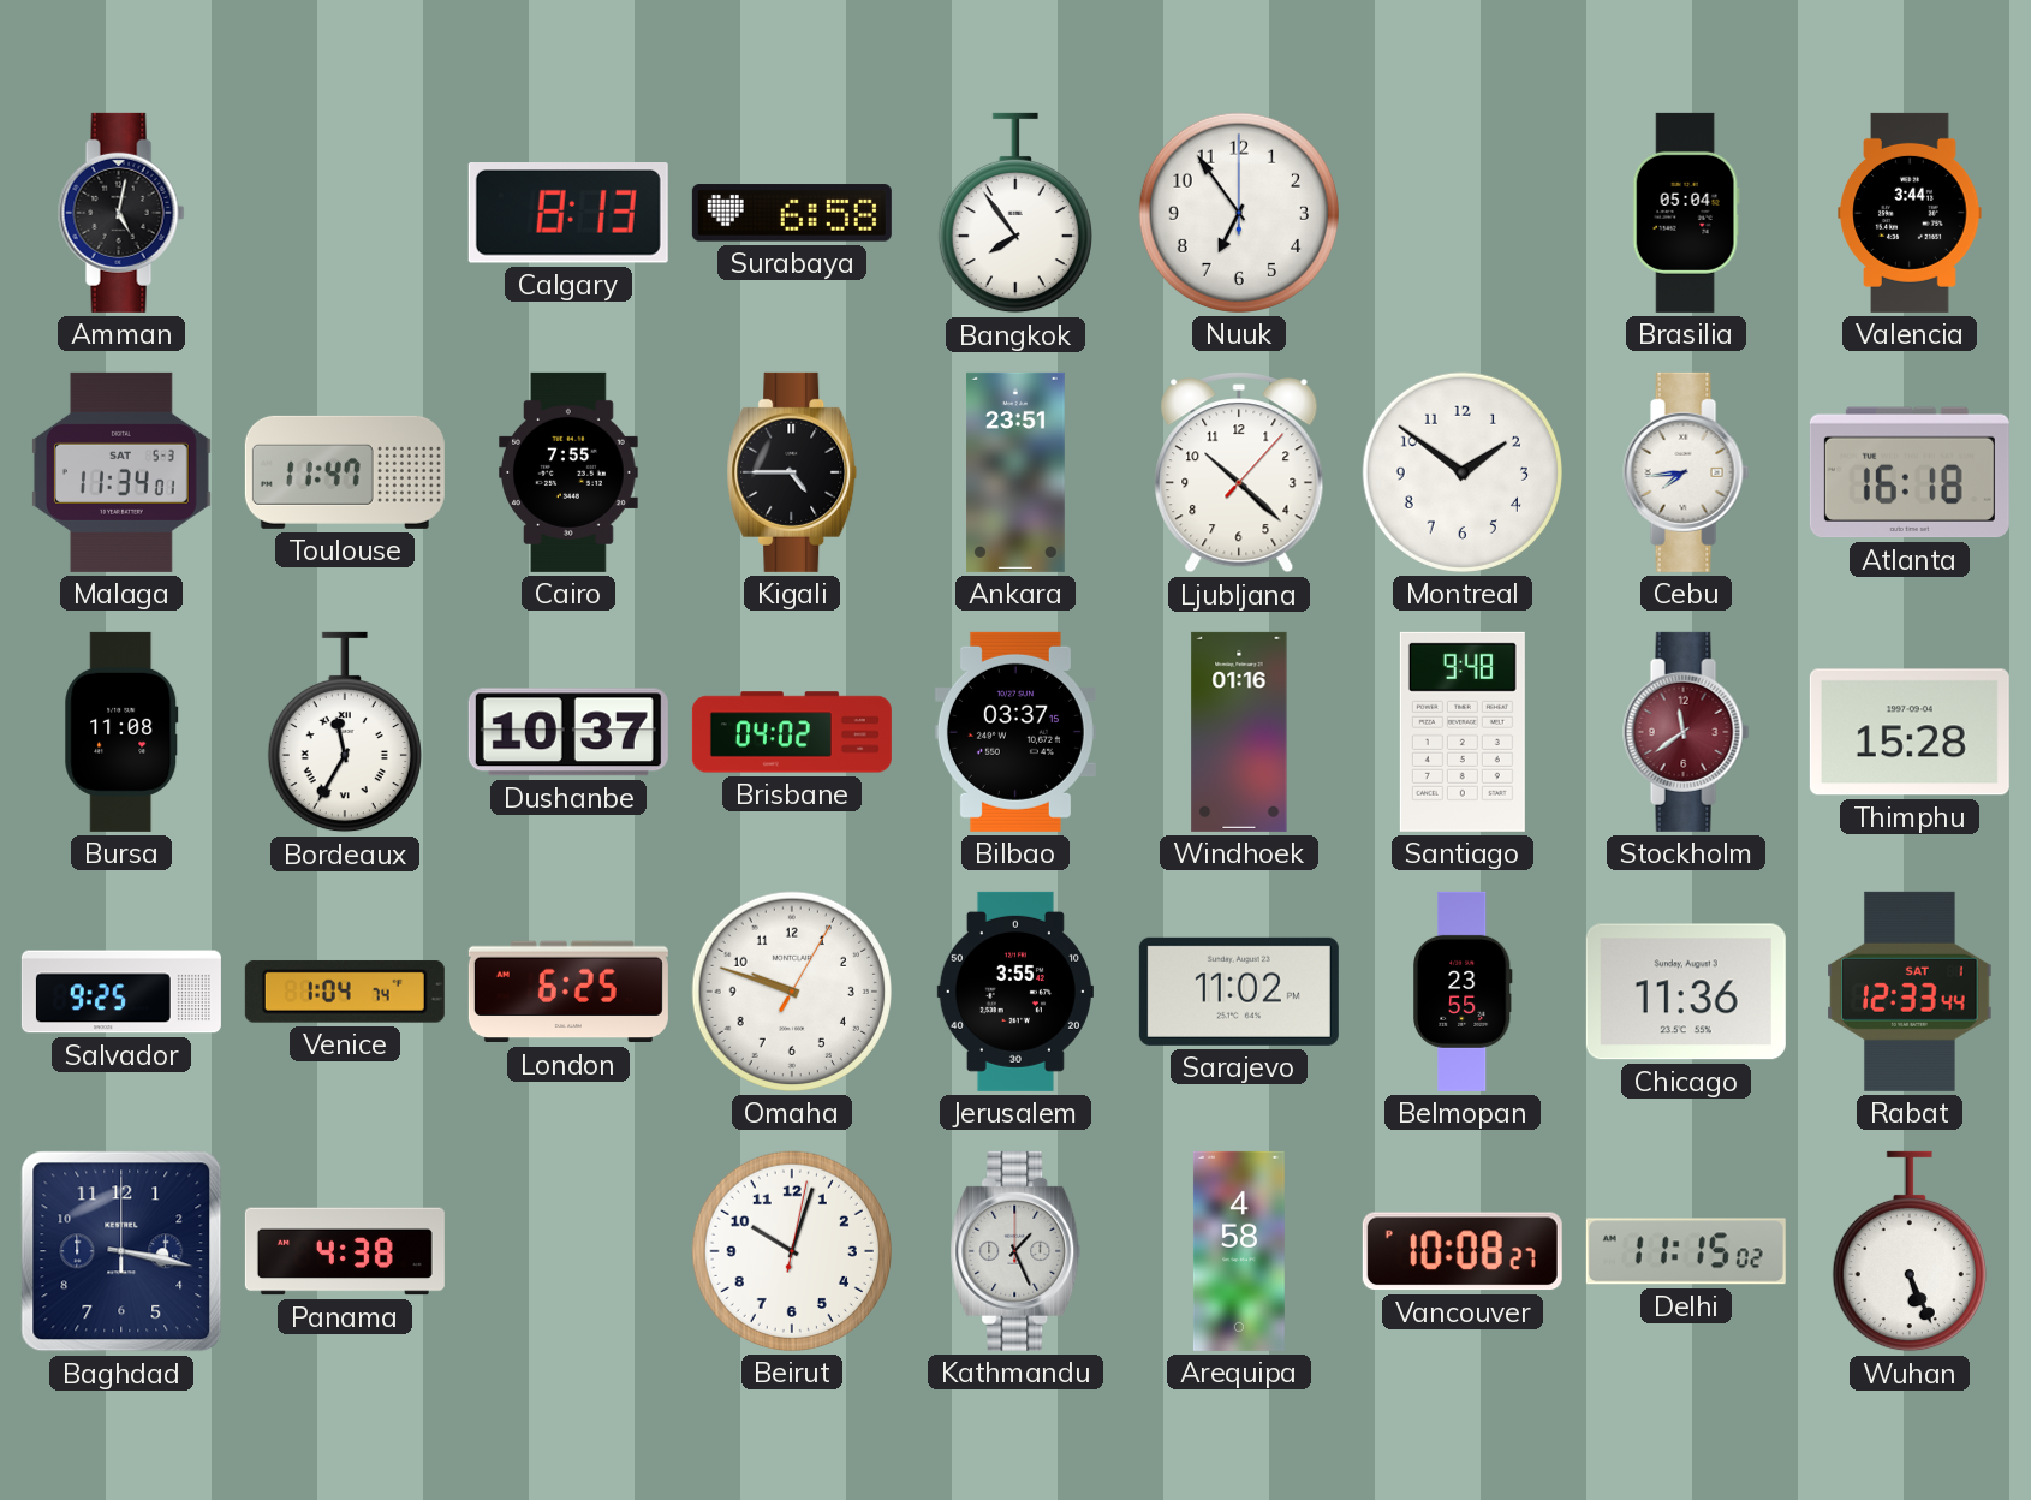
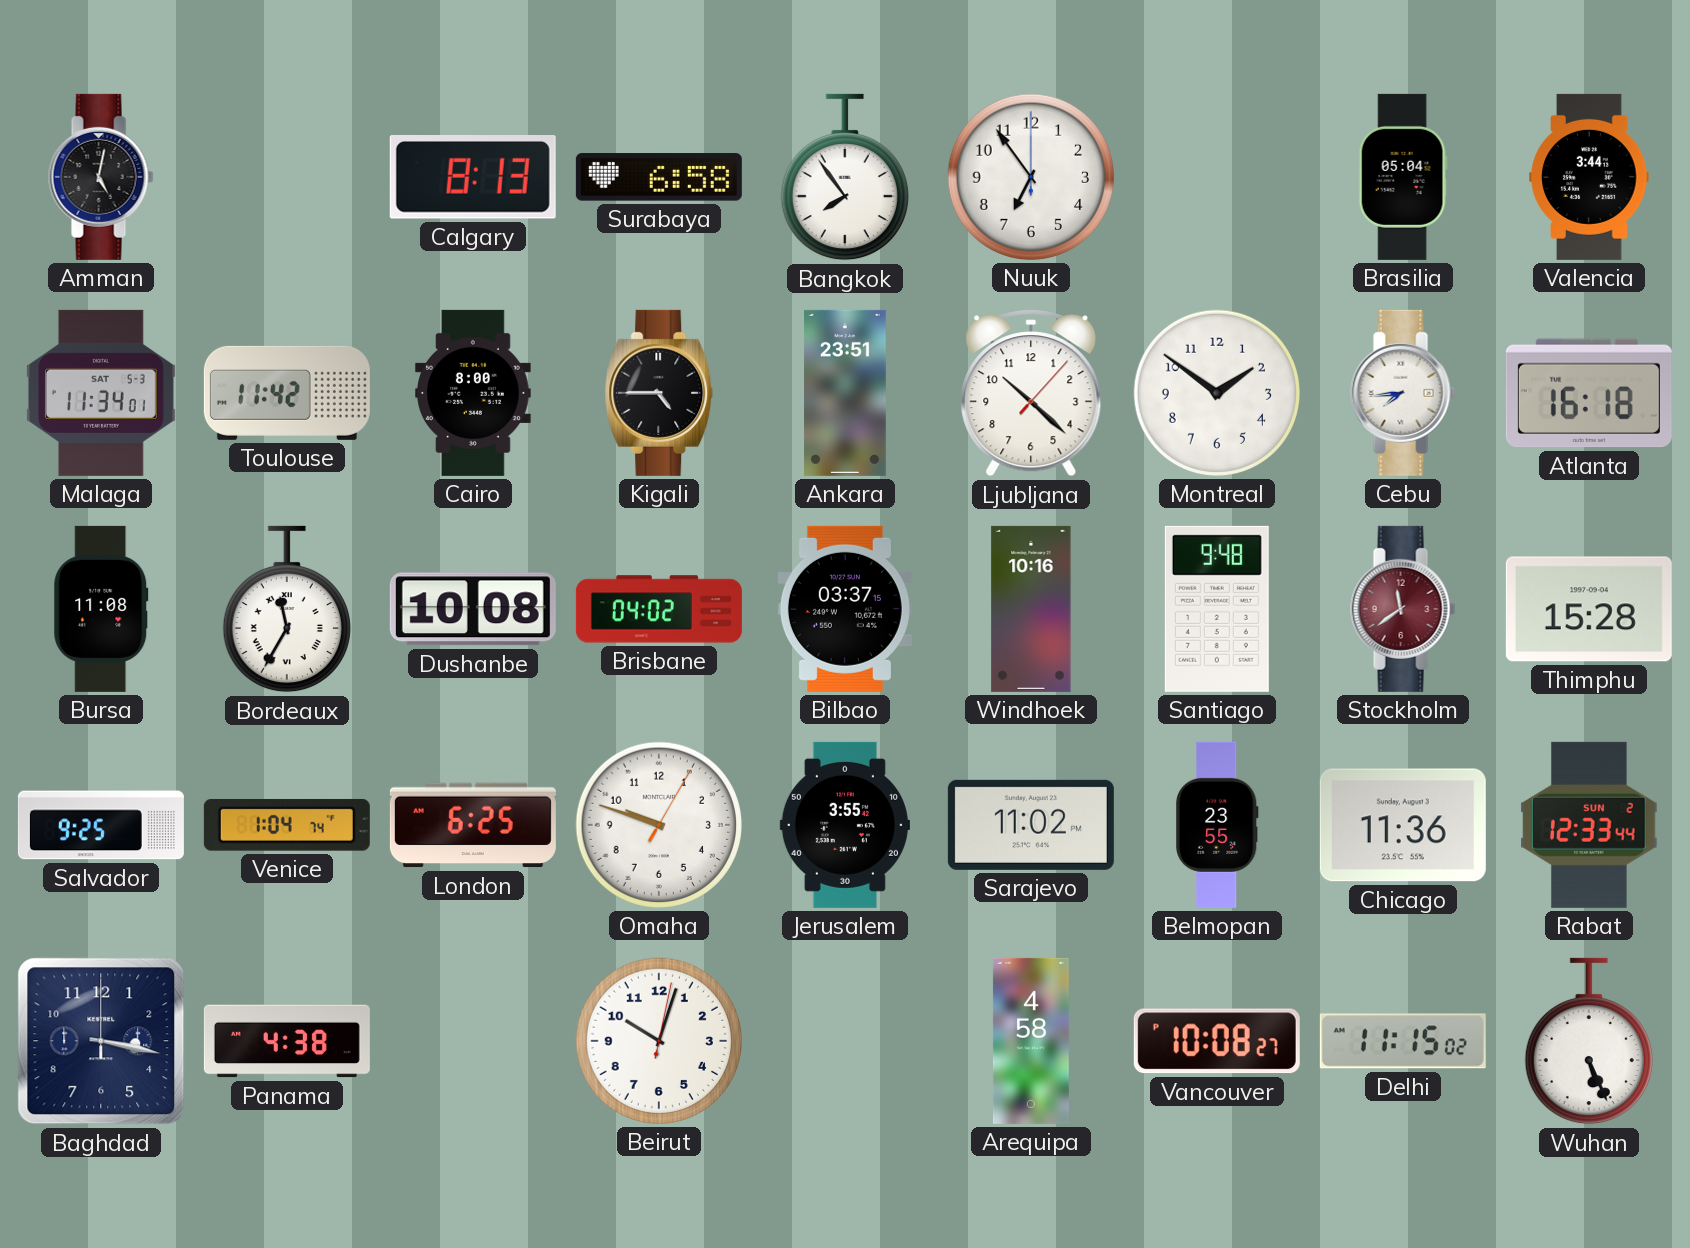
Toulouse: 11:47 -> 11:42
Cairo: 7:55 -> 8:00
Dushanbe: 10:37 -> 10:08
Windhoek: 01:16 -> 10:16
Rabat date: SAT 1 -> SUN 2
Kathmandu: 1:26 -> none
